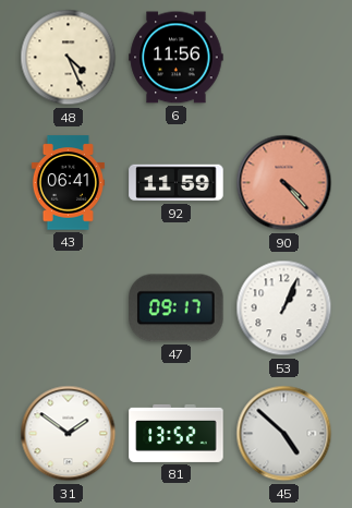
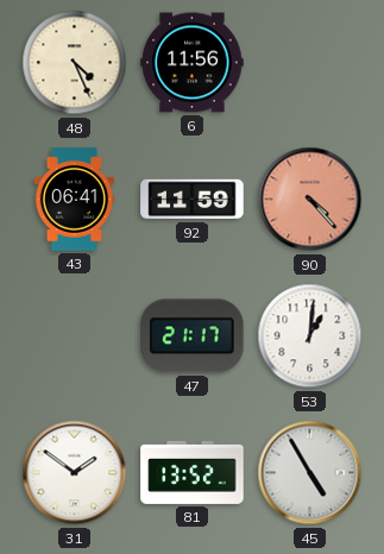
47: 09:17 -> 21:17
53: 1:04 -> 1:01
45: 4:52 -> 4:55
